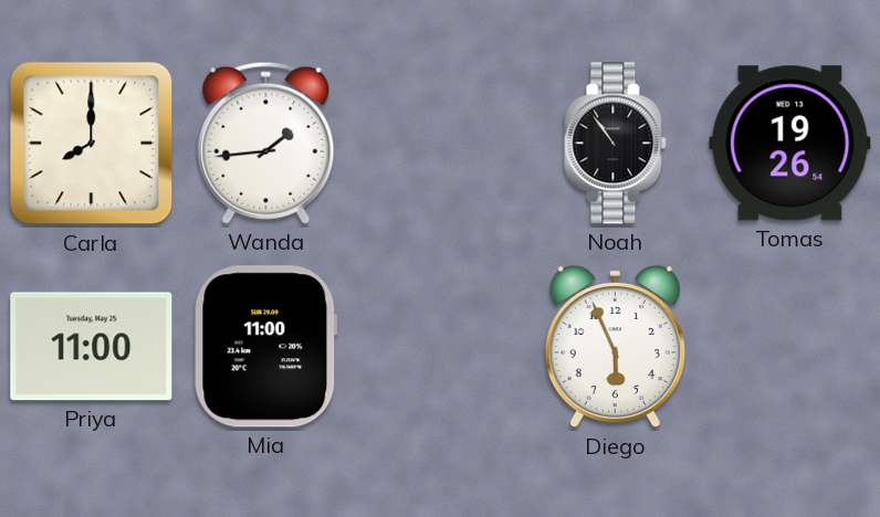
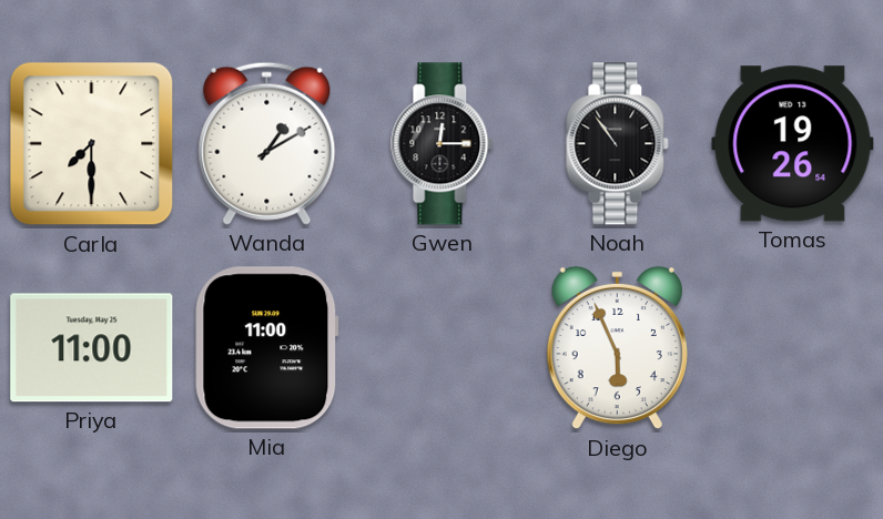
Carla: 8:00 -> 7:30
Wanda: 1:44 -> 1:10
Gwen: none -> 12:15
